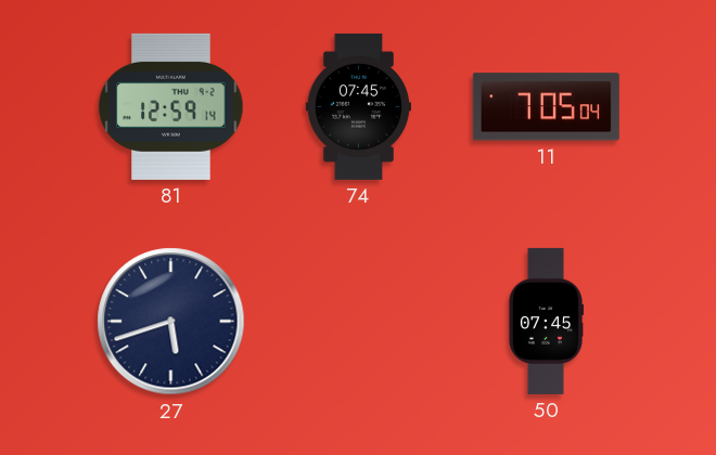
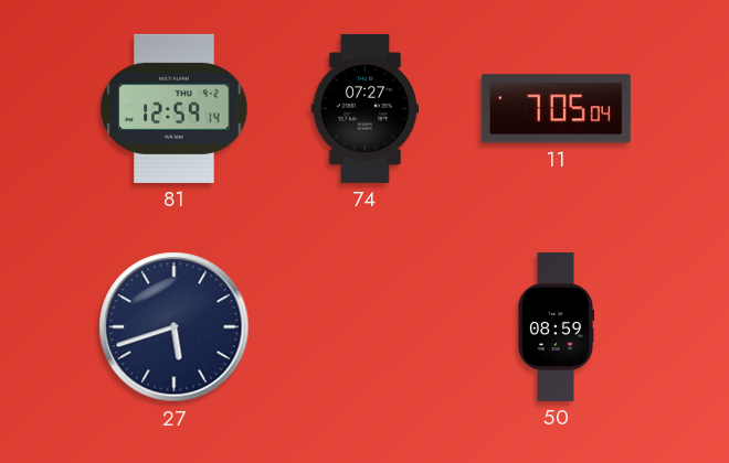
74: 07:45 -> 07:27
50: 07:45 -> 08:59
